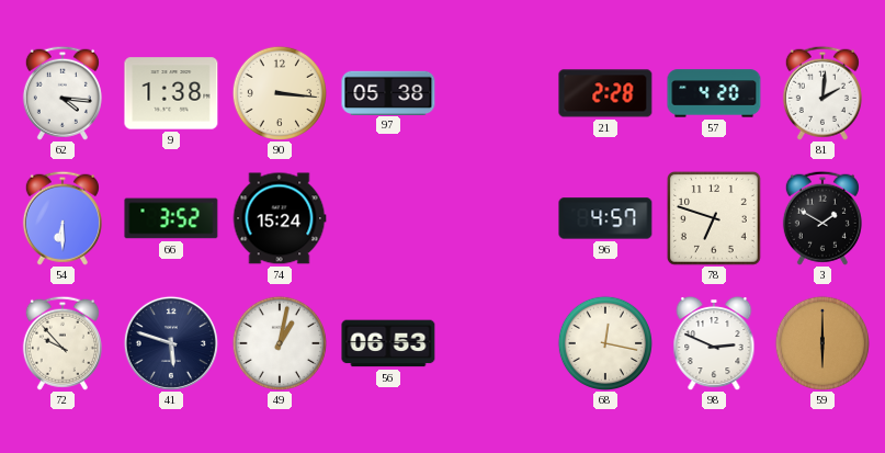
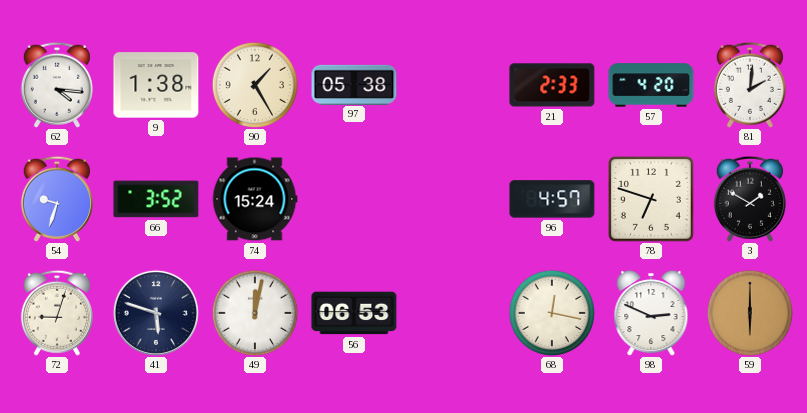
90: 3:16 -> 1:25
21: 2:28 -> 2:33
54: 6:30 -> 9:33
72: 9:53 -> 9:03
49: 1:02 -> 12:02
